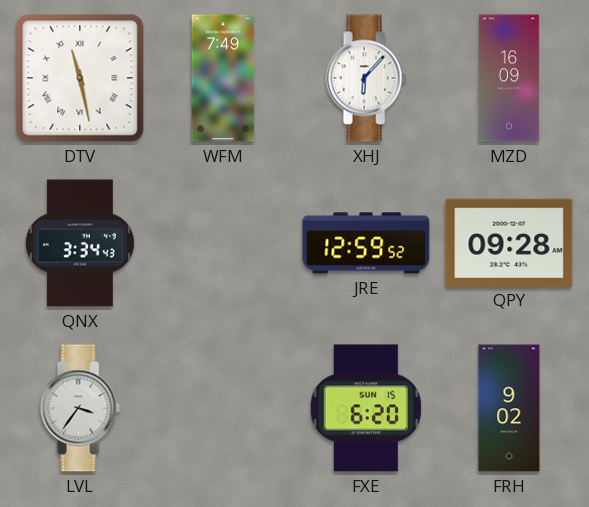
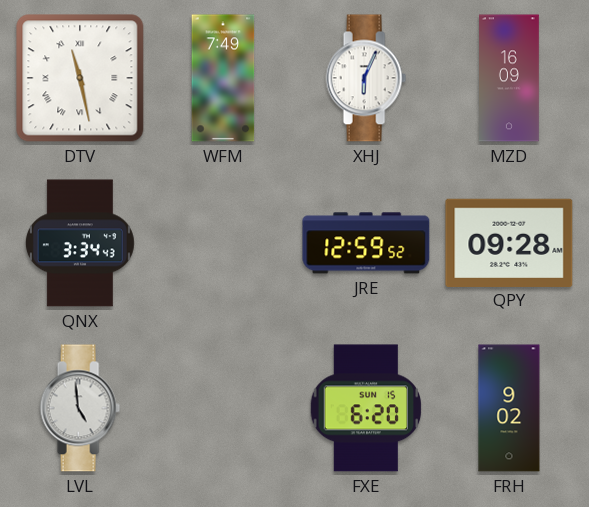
XHJ: 6:07 -> 6:04
LVL: 3:36 -> 4:59
